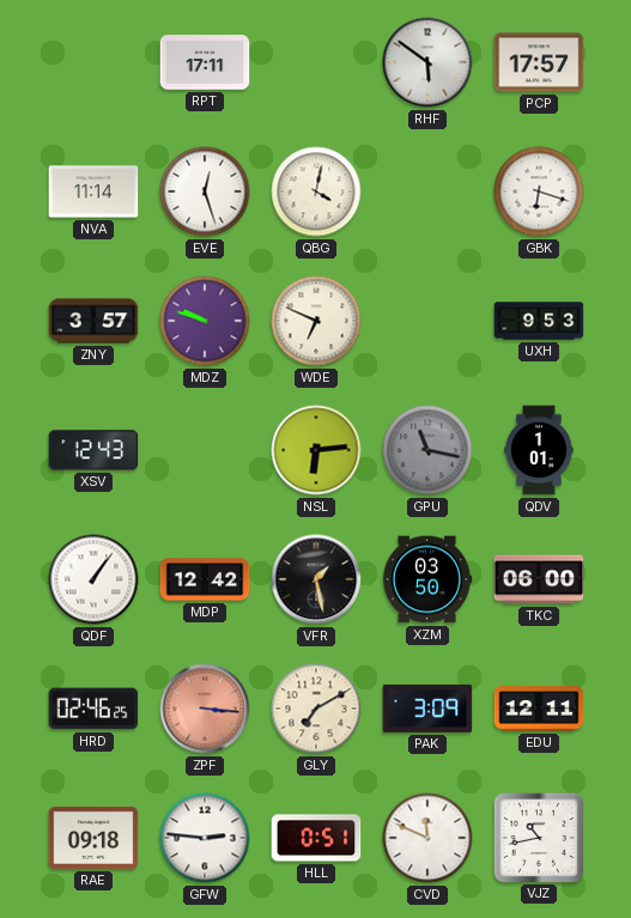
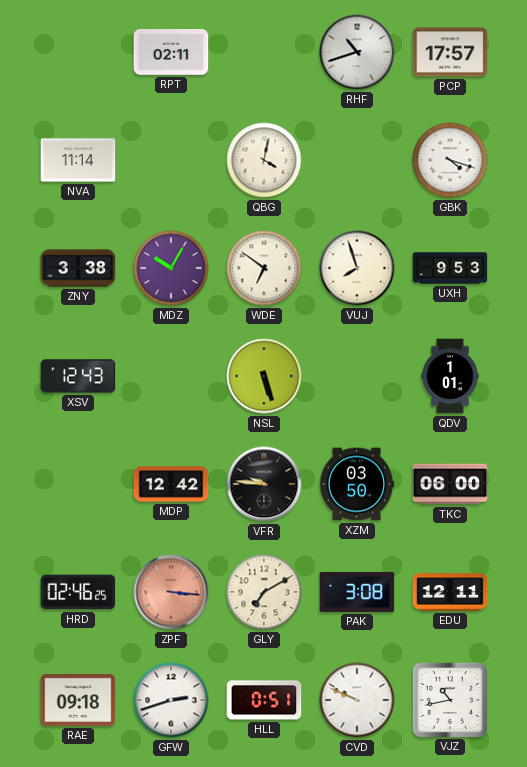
RPT: 17:11 -> 02:11
RHF: 5:51 -> 10:42
EVE: 12:27 -> none
GBK: 6:18 -> 4:18
ZNY: 3:57 -> 3:38
MDZ: 9:48 -> 10:05
WDE: 6:49 -> 6:51
VUJ: none -> 7:57
NSL: 6:14 -> 5:27
GPU: 11:17 -> none
QDF: 1:06 -> none
VFR: 1:28 -> 9:46
PAK: 3:09 -> 3:08
GFW: 2:46 -> 2:42
CVD: 11:49 -> 9:49
